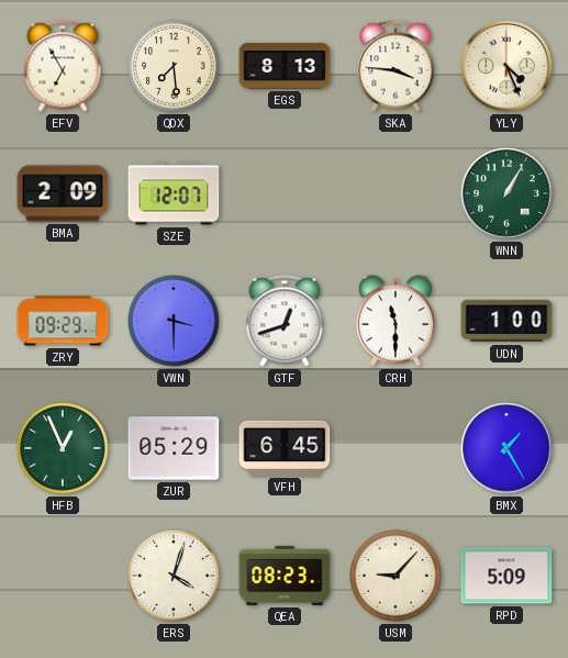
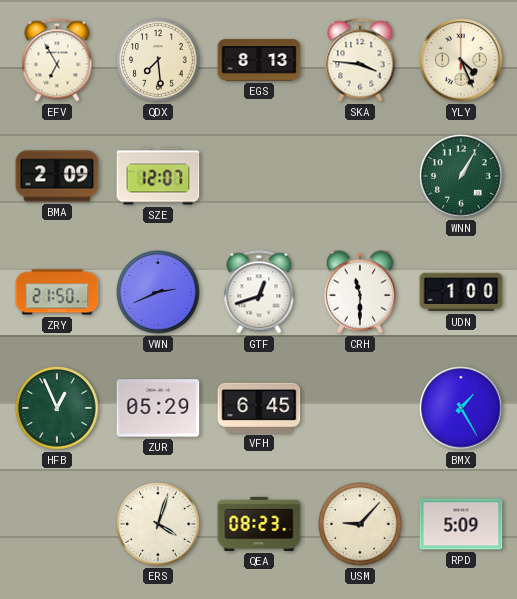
ZRY: 09:29 -> 21:50
VWN: 3:30 -> 2:41
